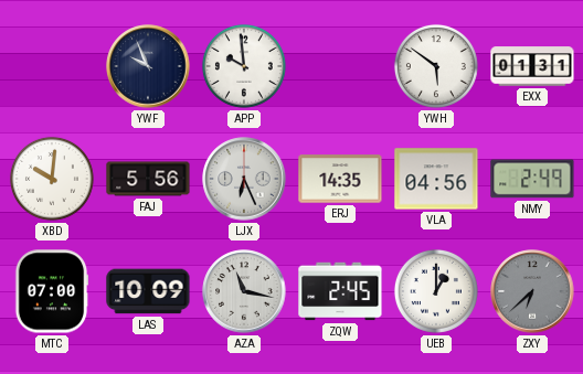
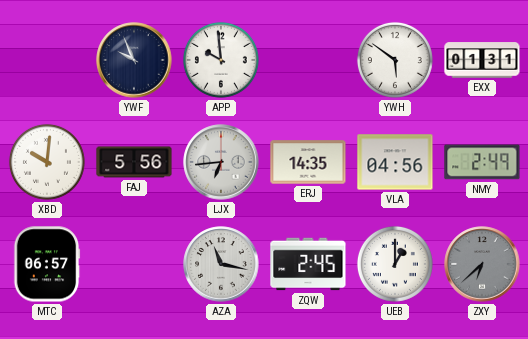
LJX: 6:26 -> 6:44
MTC: 07:00 -> 06:57
LAS: 10:09 -> none
